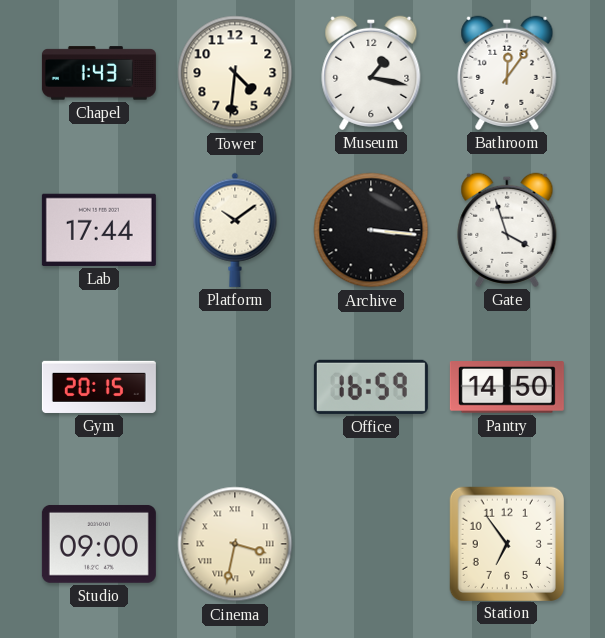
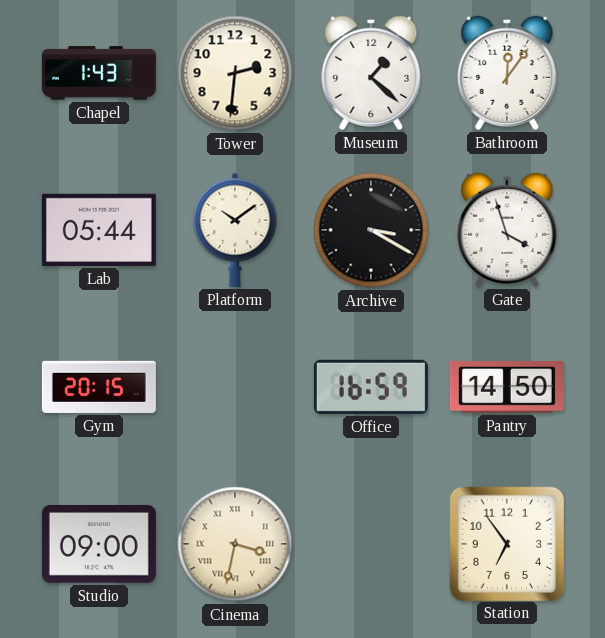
Tower: 4:31 -> 2:31
Museum: 1:17 -> 1:22
Lab: 17:44 -> 05:44
Archive: 3:16 -> 3:20
